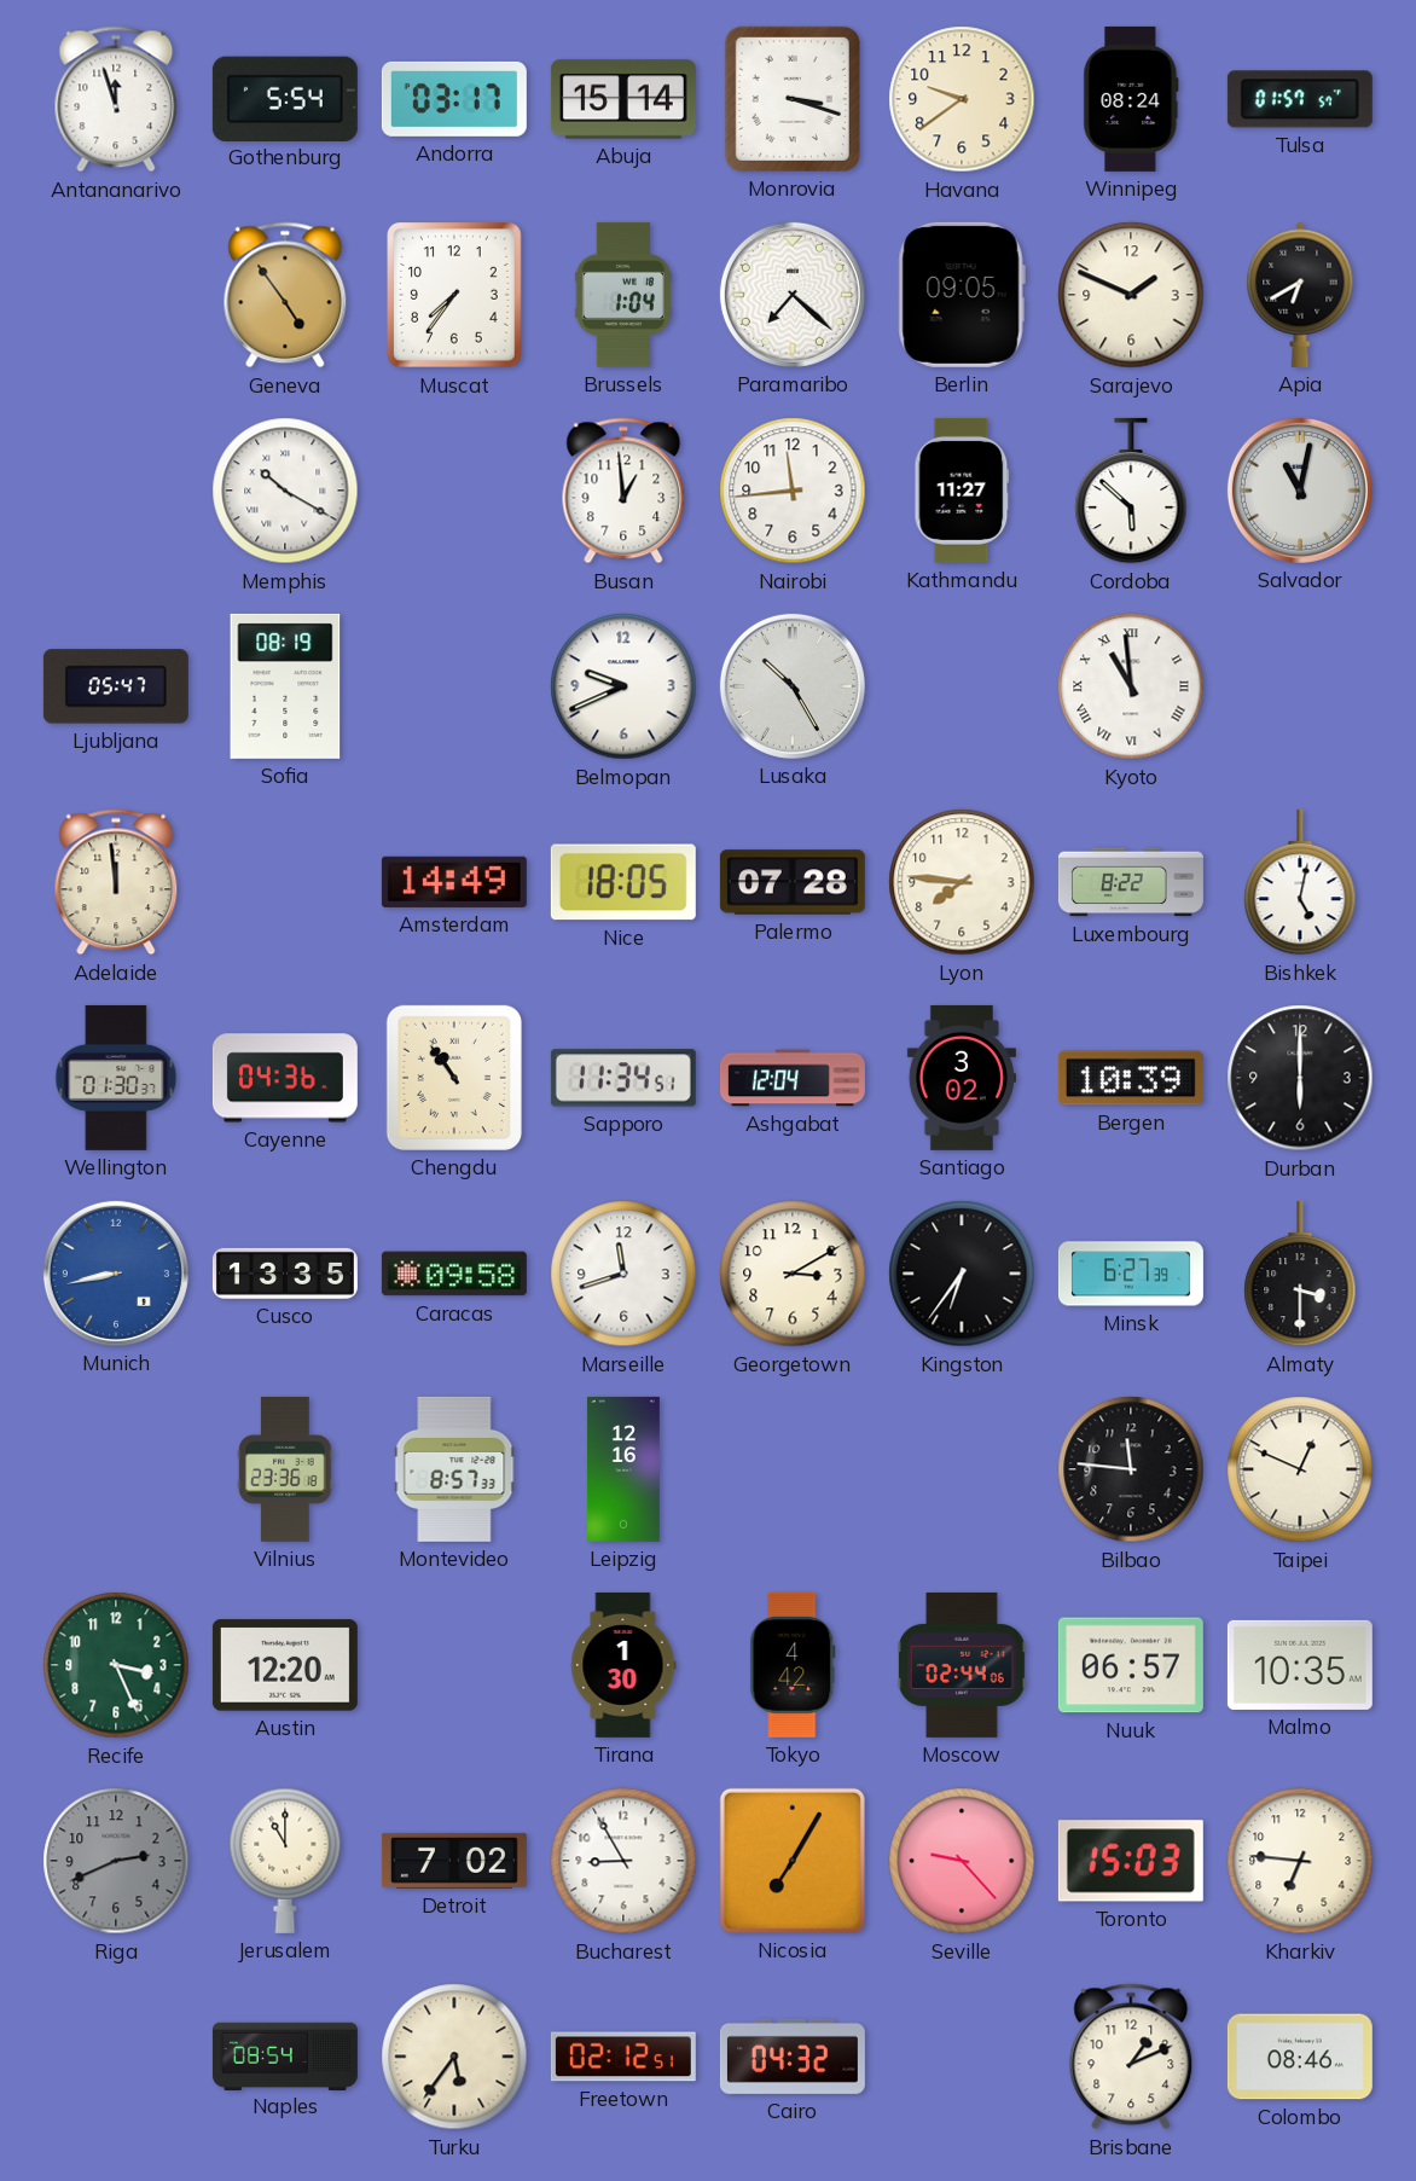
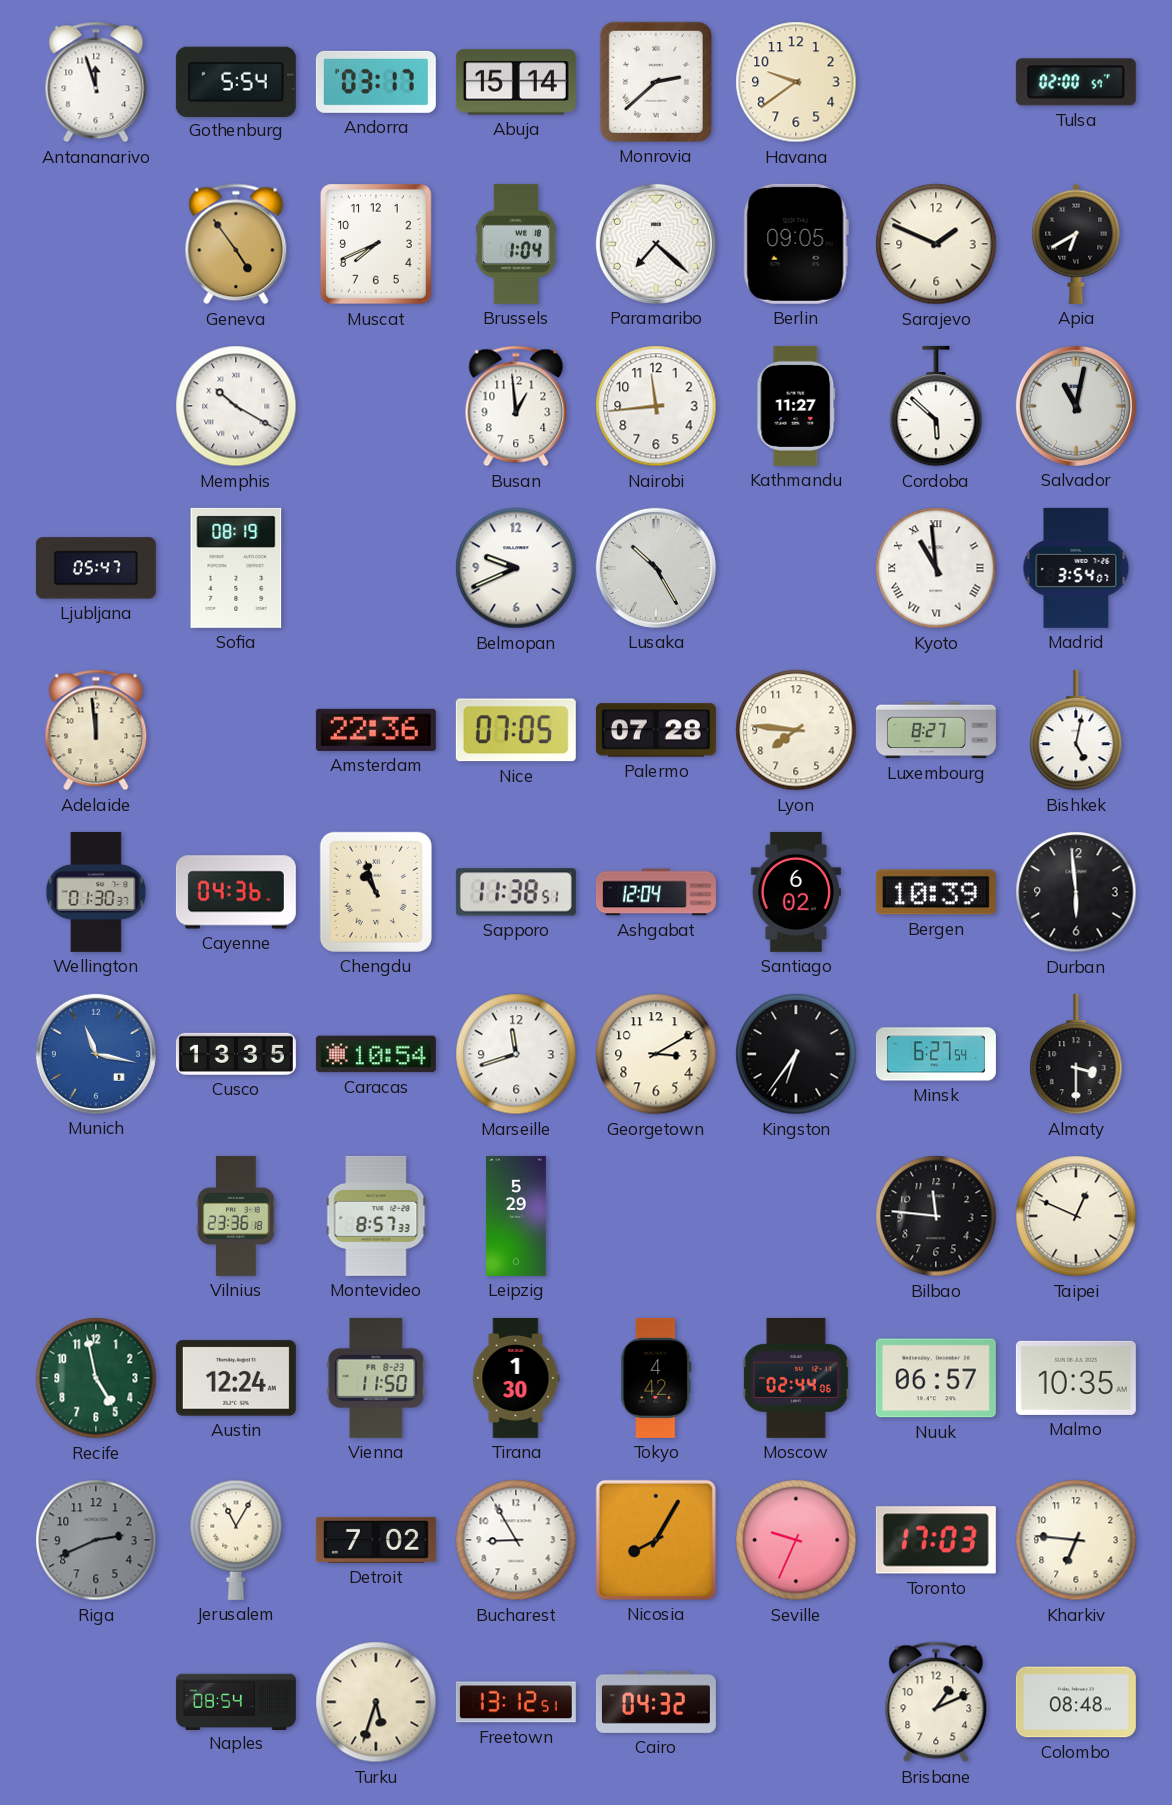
Monrovia: 3:18 -> 2:38
Winnipeg: 08:24 -> none
Tulsa: 01:57 -> 02:00
Muscat: 7:36 -> 7:41
Madrid: none -> 3:54
Amsterdam: 14:49 -> 22:36
Nice: 18:05 -> 07:05
Luxembourg: 8:22 -> 8:27
Chengdu: 10:54 -> 10:57
Sapporo: 11:34 -> 11:38
Santiago: 3:02 -> 6:02
Durban: 6:00 -> 5:59
Munich: 8:43 -> 11:17
Caracas: 09:58 -> 10:54
Minsk: 6:27:39 -> 6:27:54
Leipzig: 12:16 -> 5:29
Recife: 3:26 -> 4:58
Austin: 12:20 -> 12:24
Vienna: none -> 11:50
Jerusalem: 11:00 -> 11:05
Nicosia: 7:05 -> 8:05
Seville: 9:23 -> 9:34
Toronto: 15:03 -> 17:03
Turku: 5:36 -> 5:33
Freetown: 02:12 -> 13:12
Colombo: 08:46 -> 08:48
